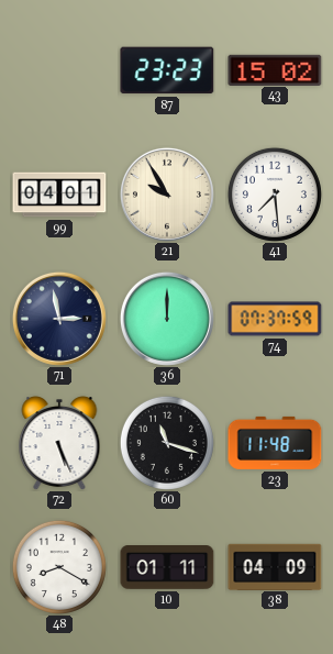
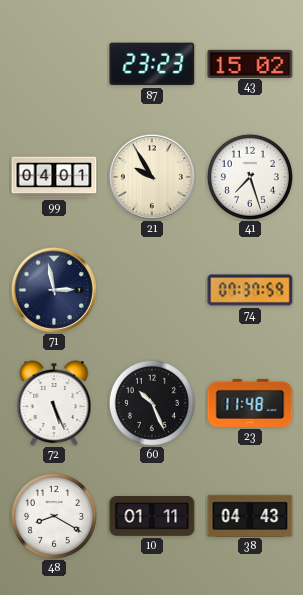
41: 7:29 -> 7:27
36: 12:00 -> none
60: 11:18 -> 10:26
38: 04:09 -> 04:43
